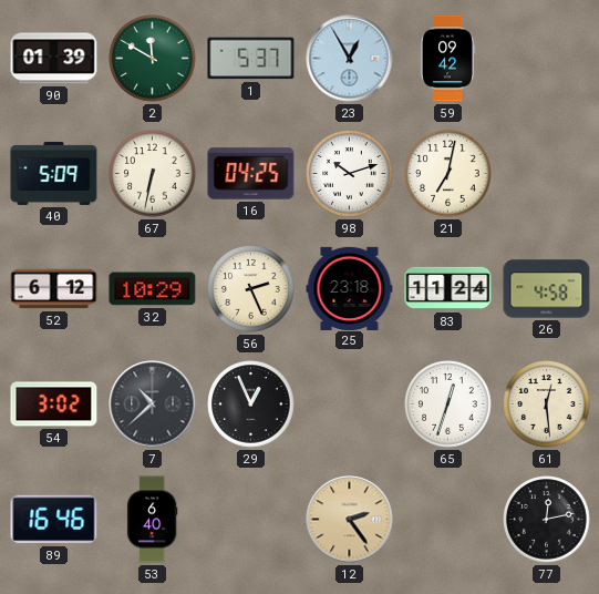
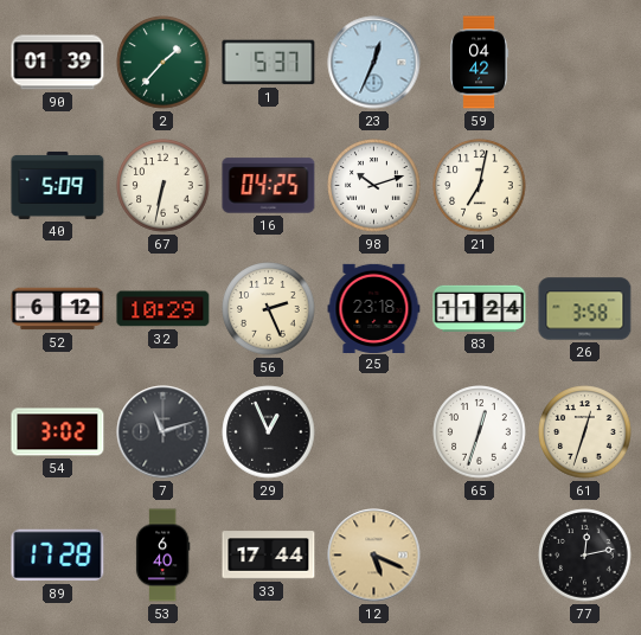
2: 11:50 -> 1:37
23: 12:55 -> 12:34
59: 09:42 -> 04:42
26: 4:58 -> 3:58
7: 10:38 -> 11:12
61: 12:29 -> 12:33
89: 16:46 -> 17:28
33: none -> 17:44
12: 2:24 -> 5:19
